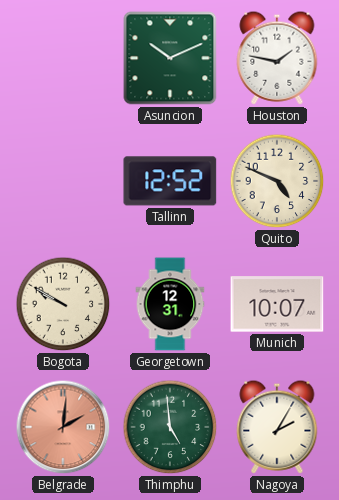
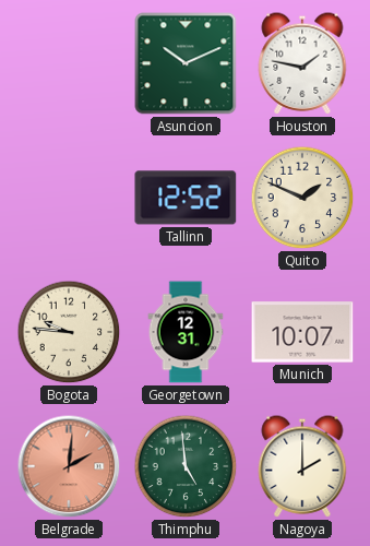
Quito: 4:49 -> 1:49
Bogota: 9:50 -> 9:46
Nagoya: 2:05 -> 2:00
